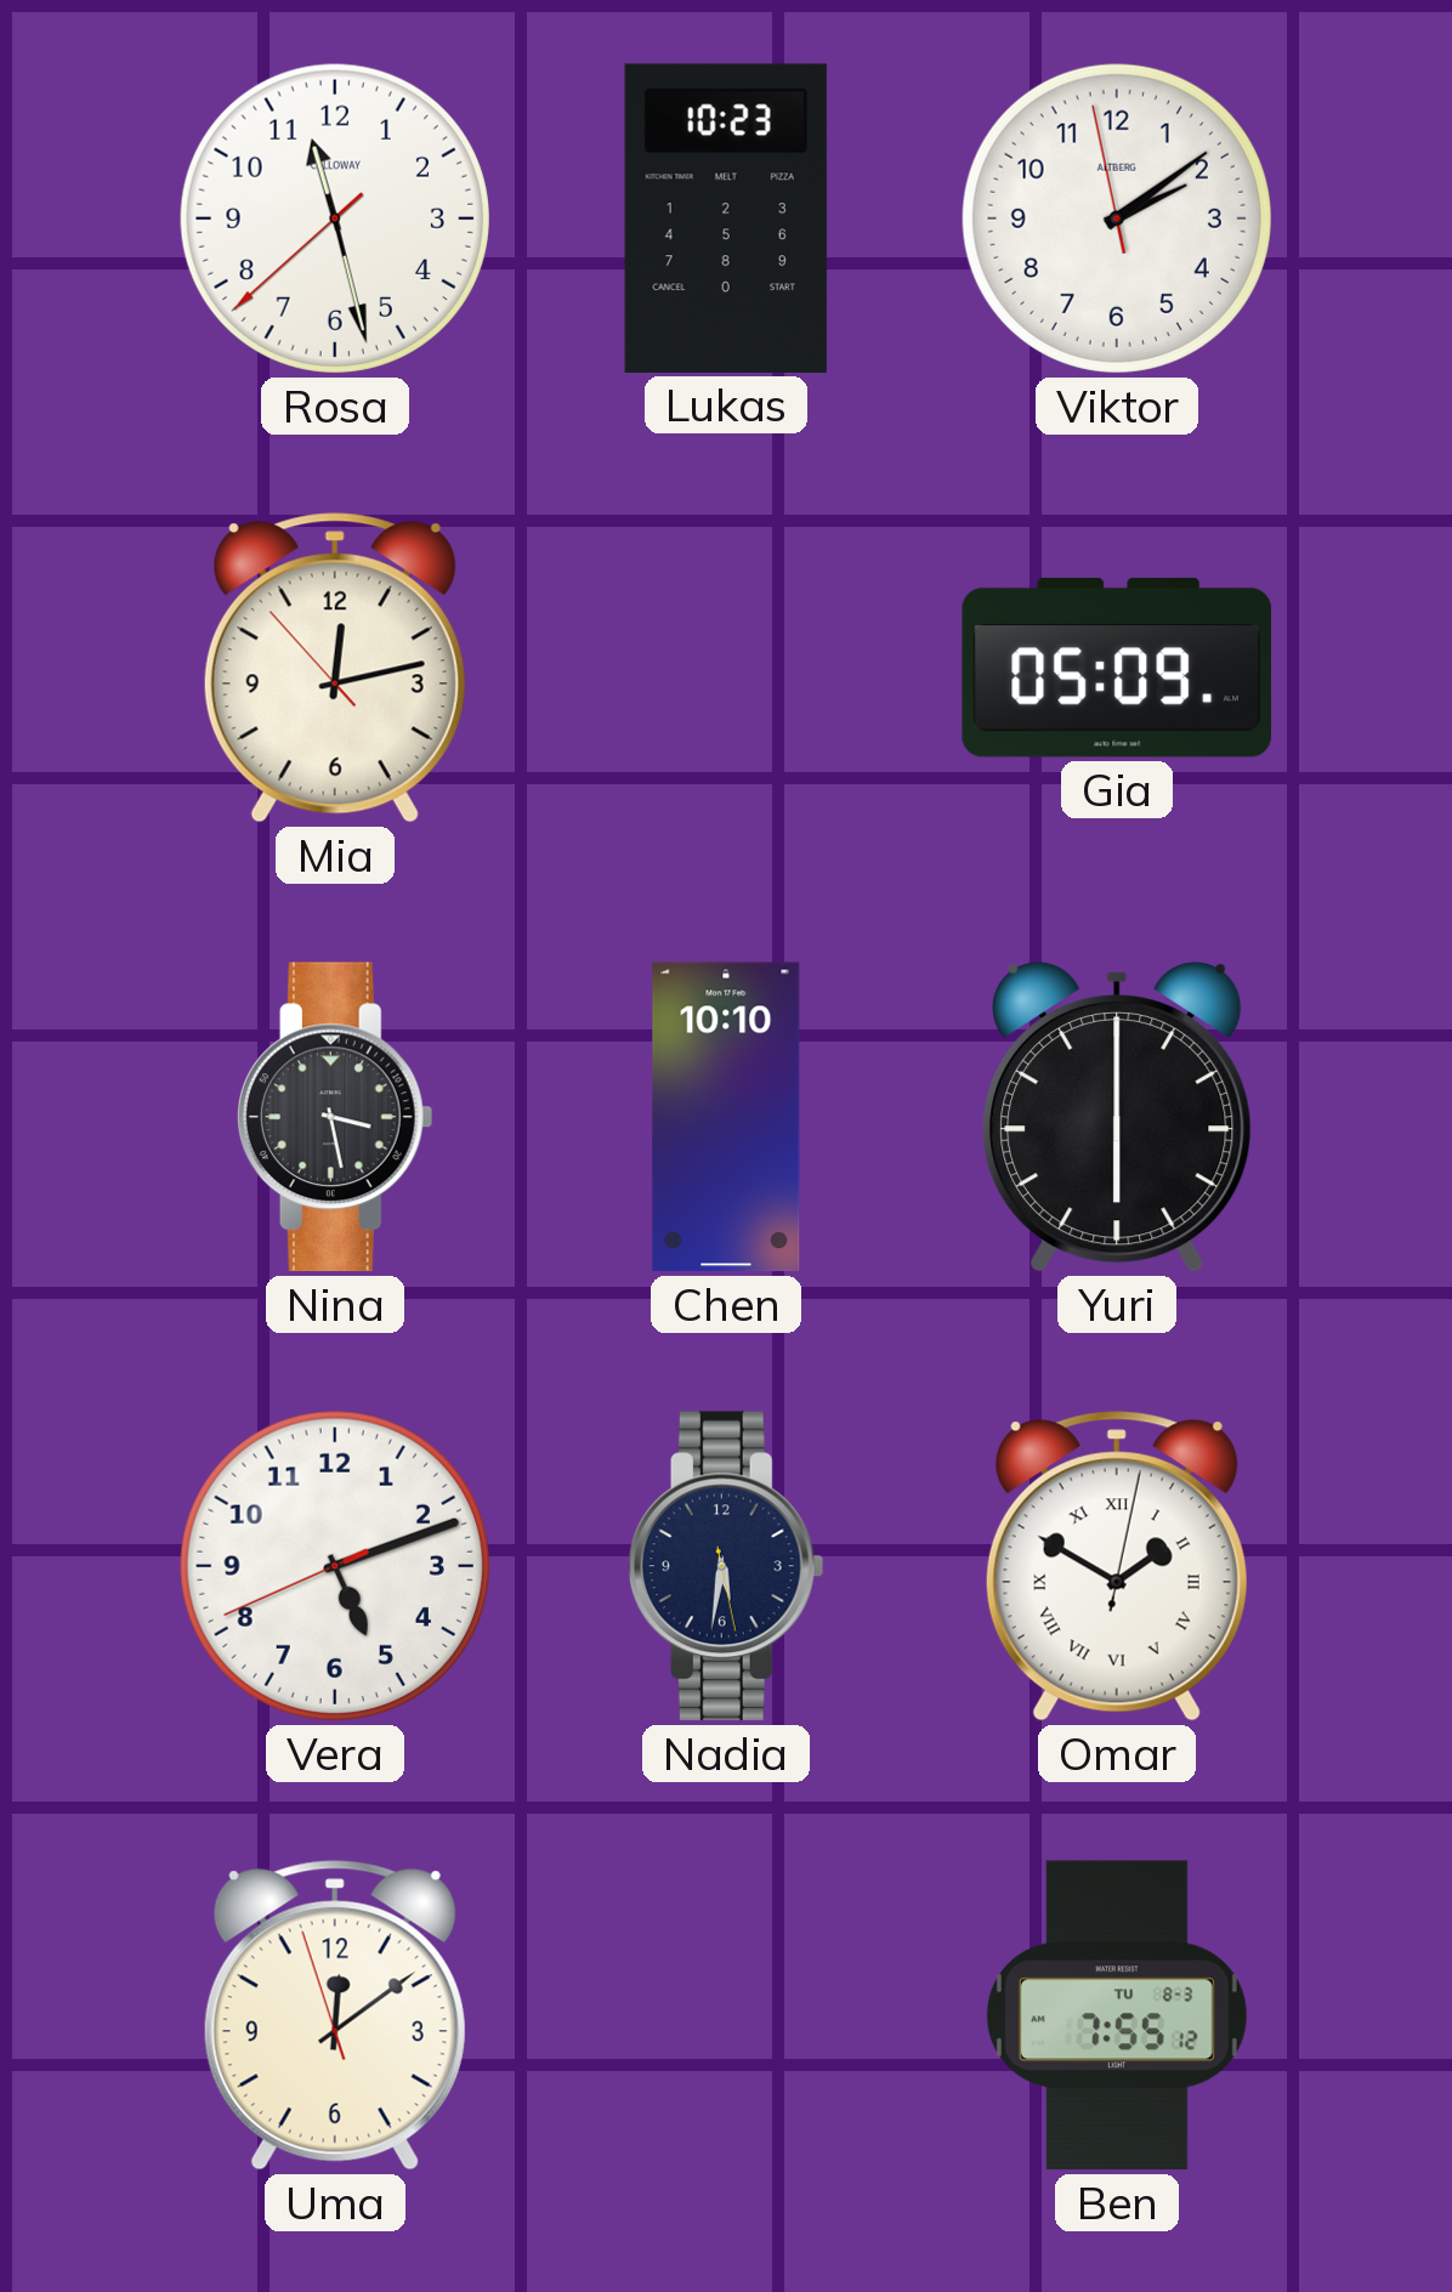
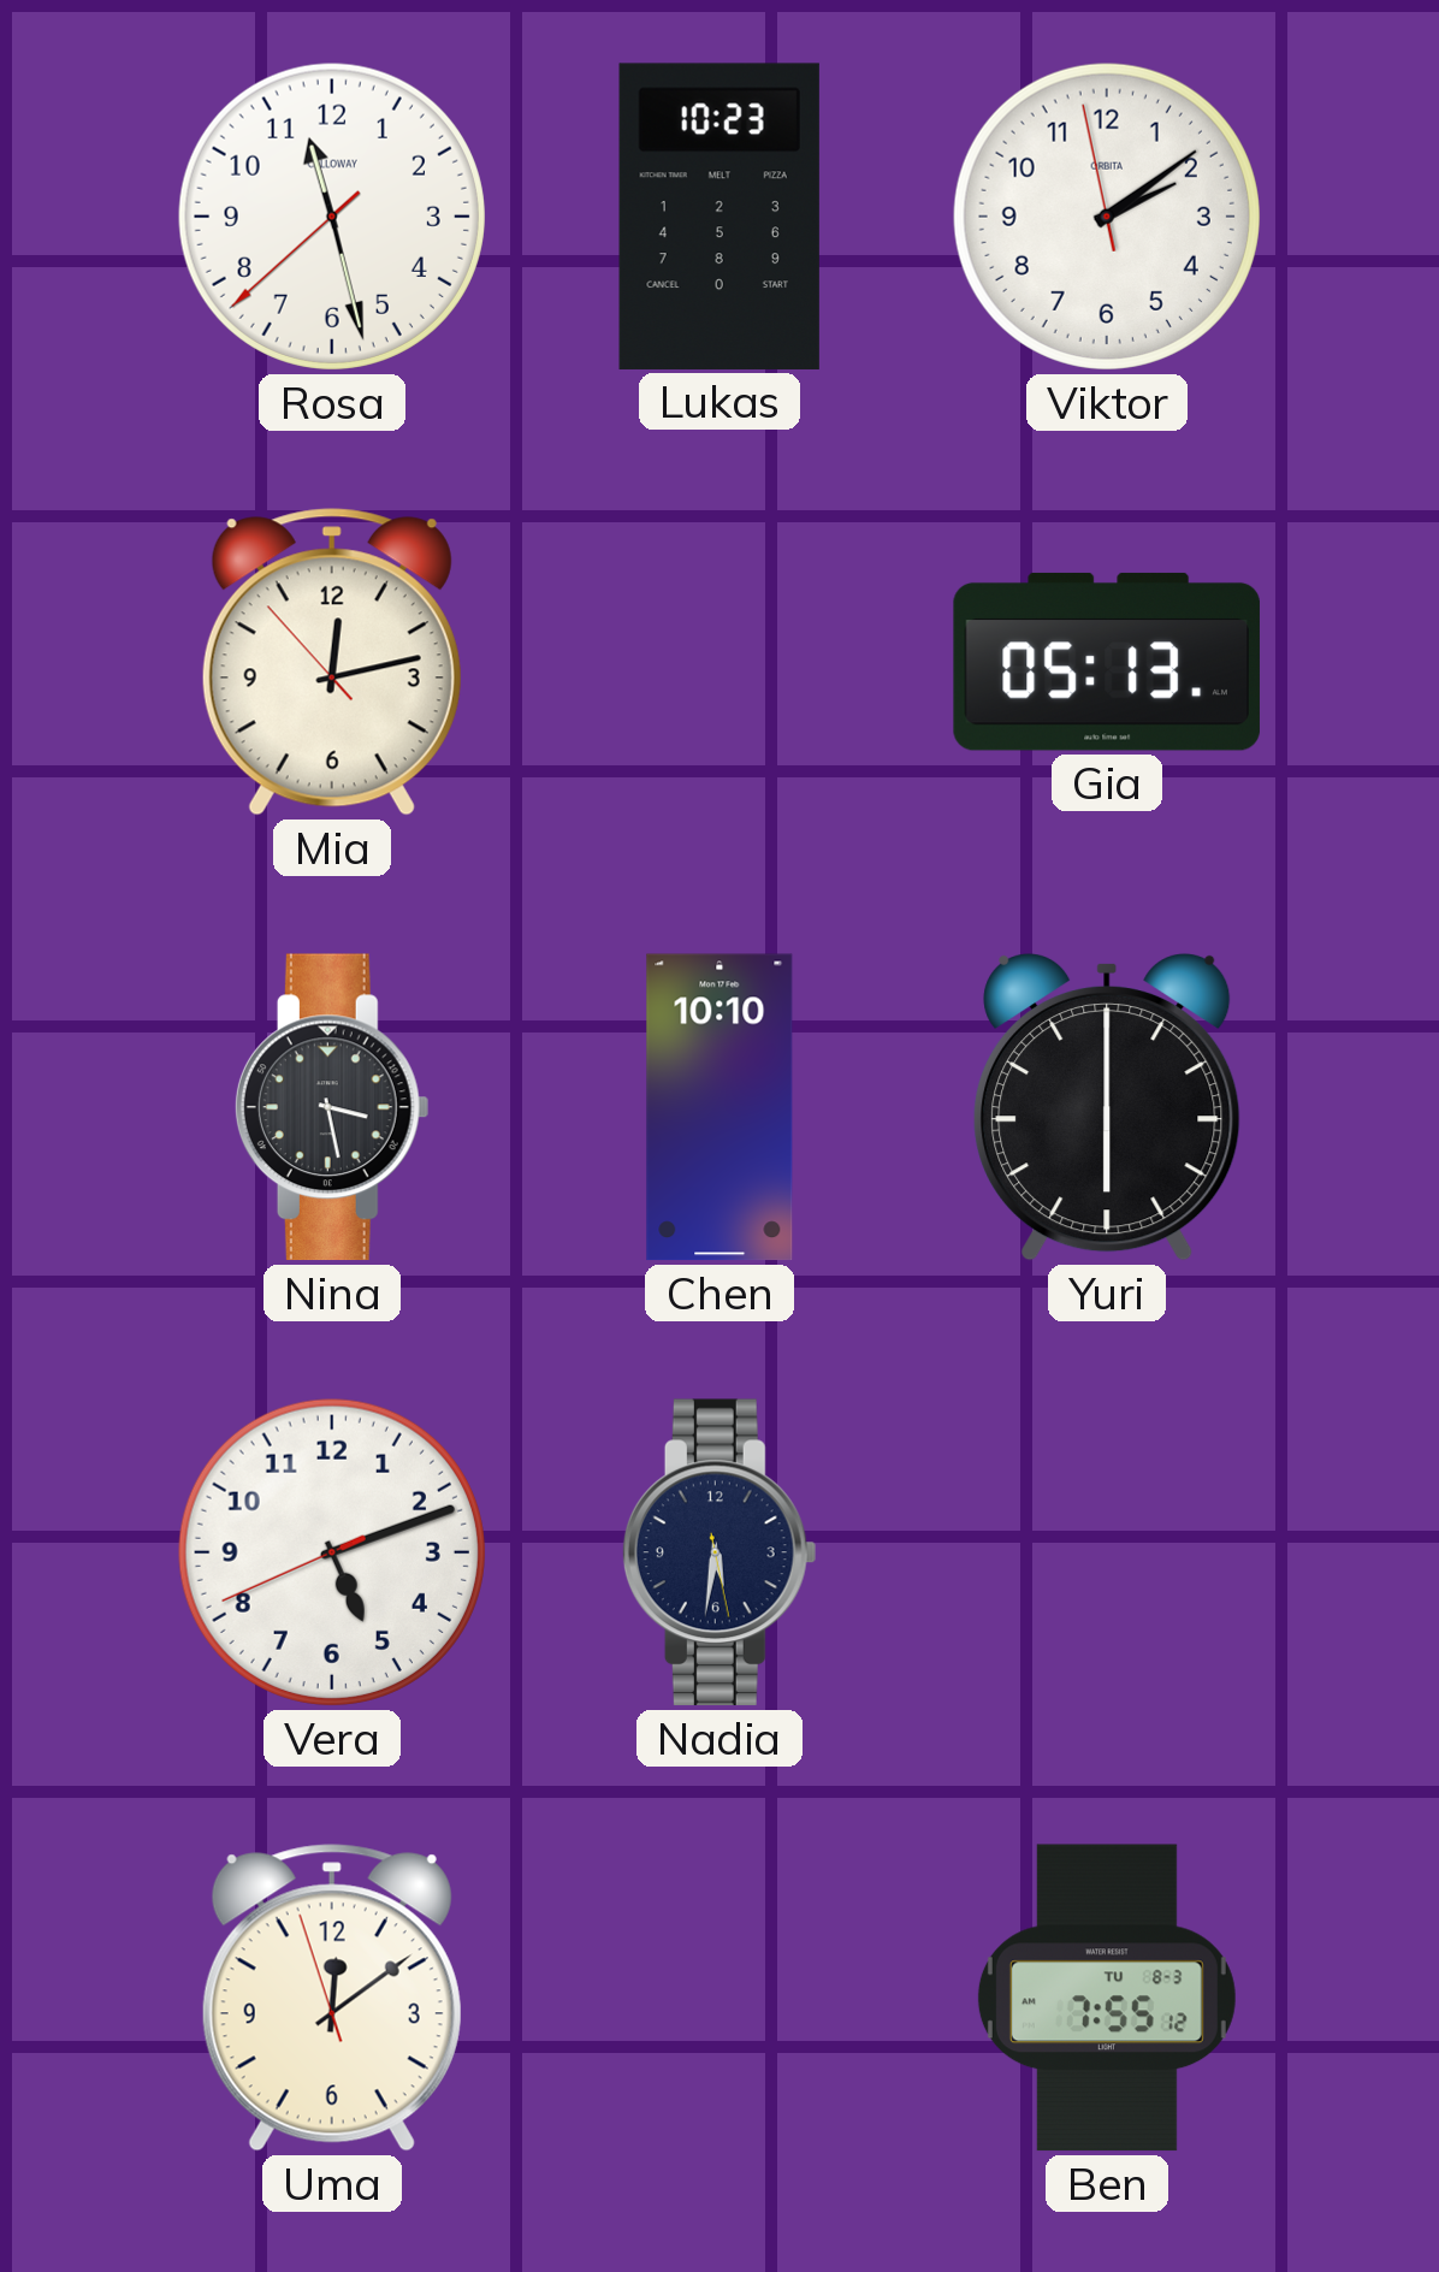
Viktor brand: ALTBERG -> ORBITA
Gia: 05:09 -> 05:13
Omar: 1:50 -> none
